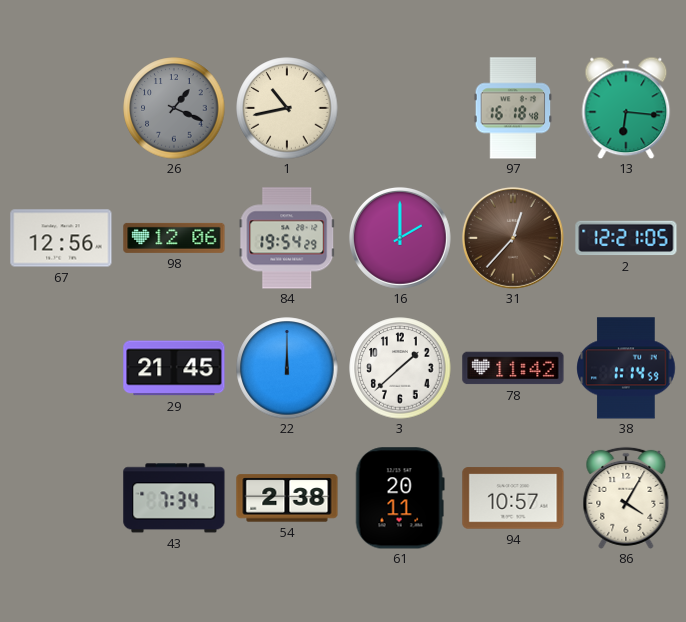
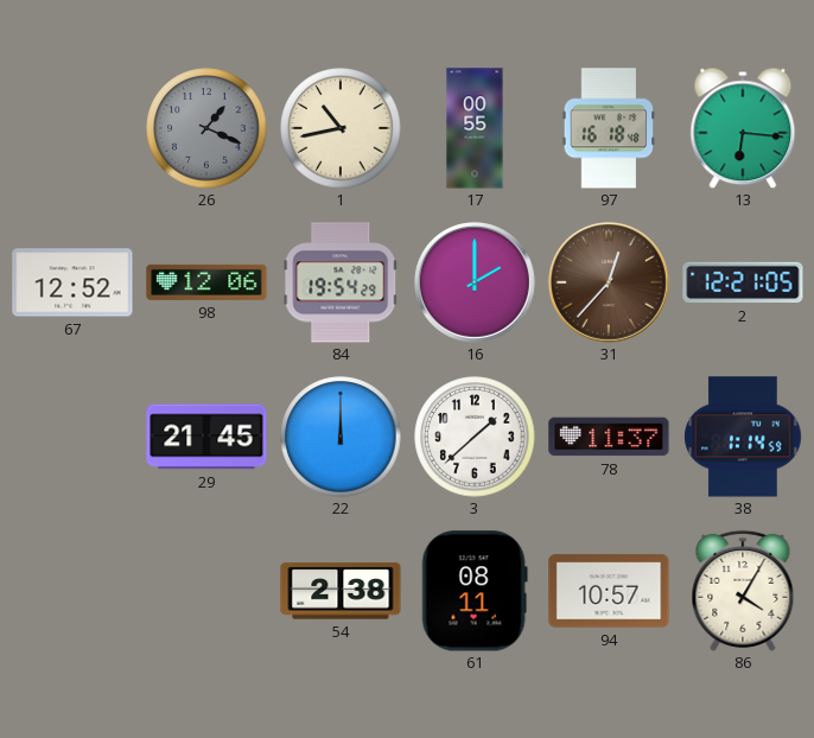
17: none -> 00:55
67: 12:56 -> 12:52
78: 11:42 -> 11:37
43: 7:34 -> none
61: 20:11 -> 08:11
